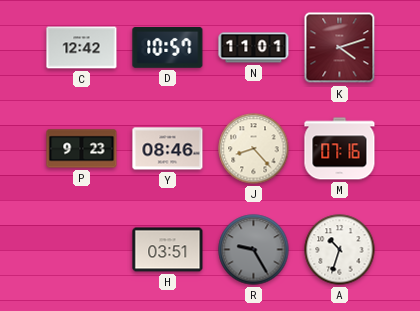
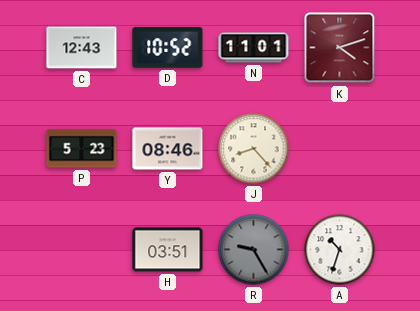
C: 12:42 -> 12:43
D: 10:57 -> 10:52
P: 9:23 -> 5:23
M: 07:16 -> none
